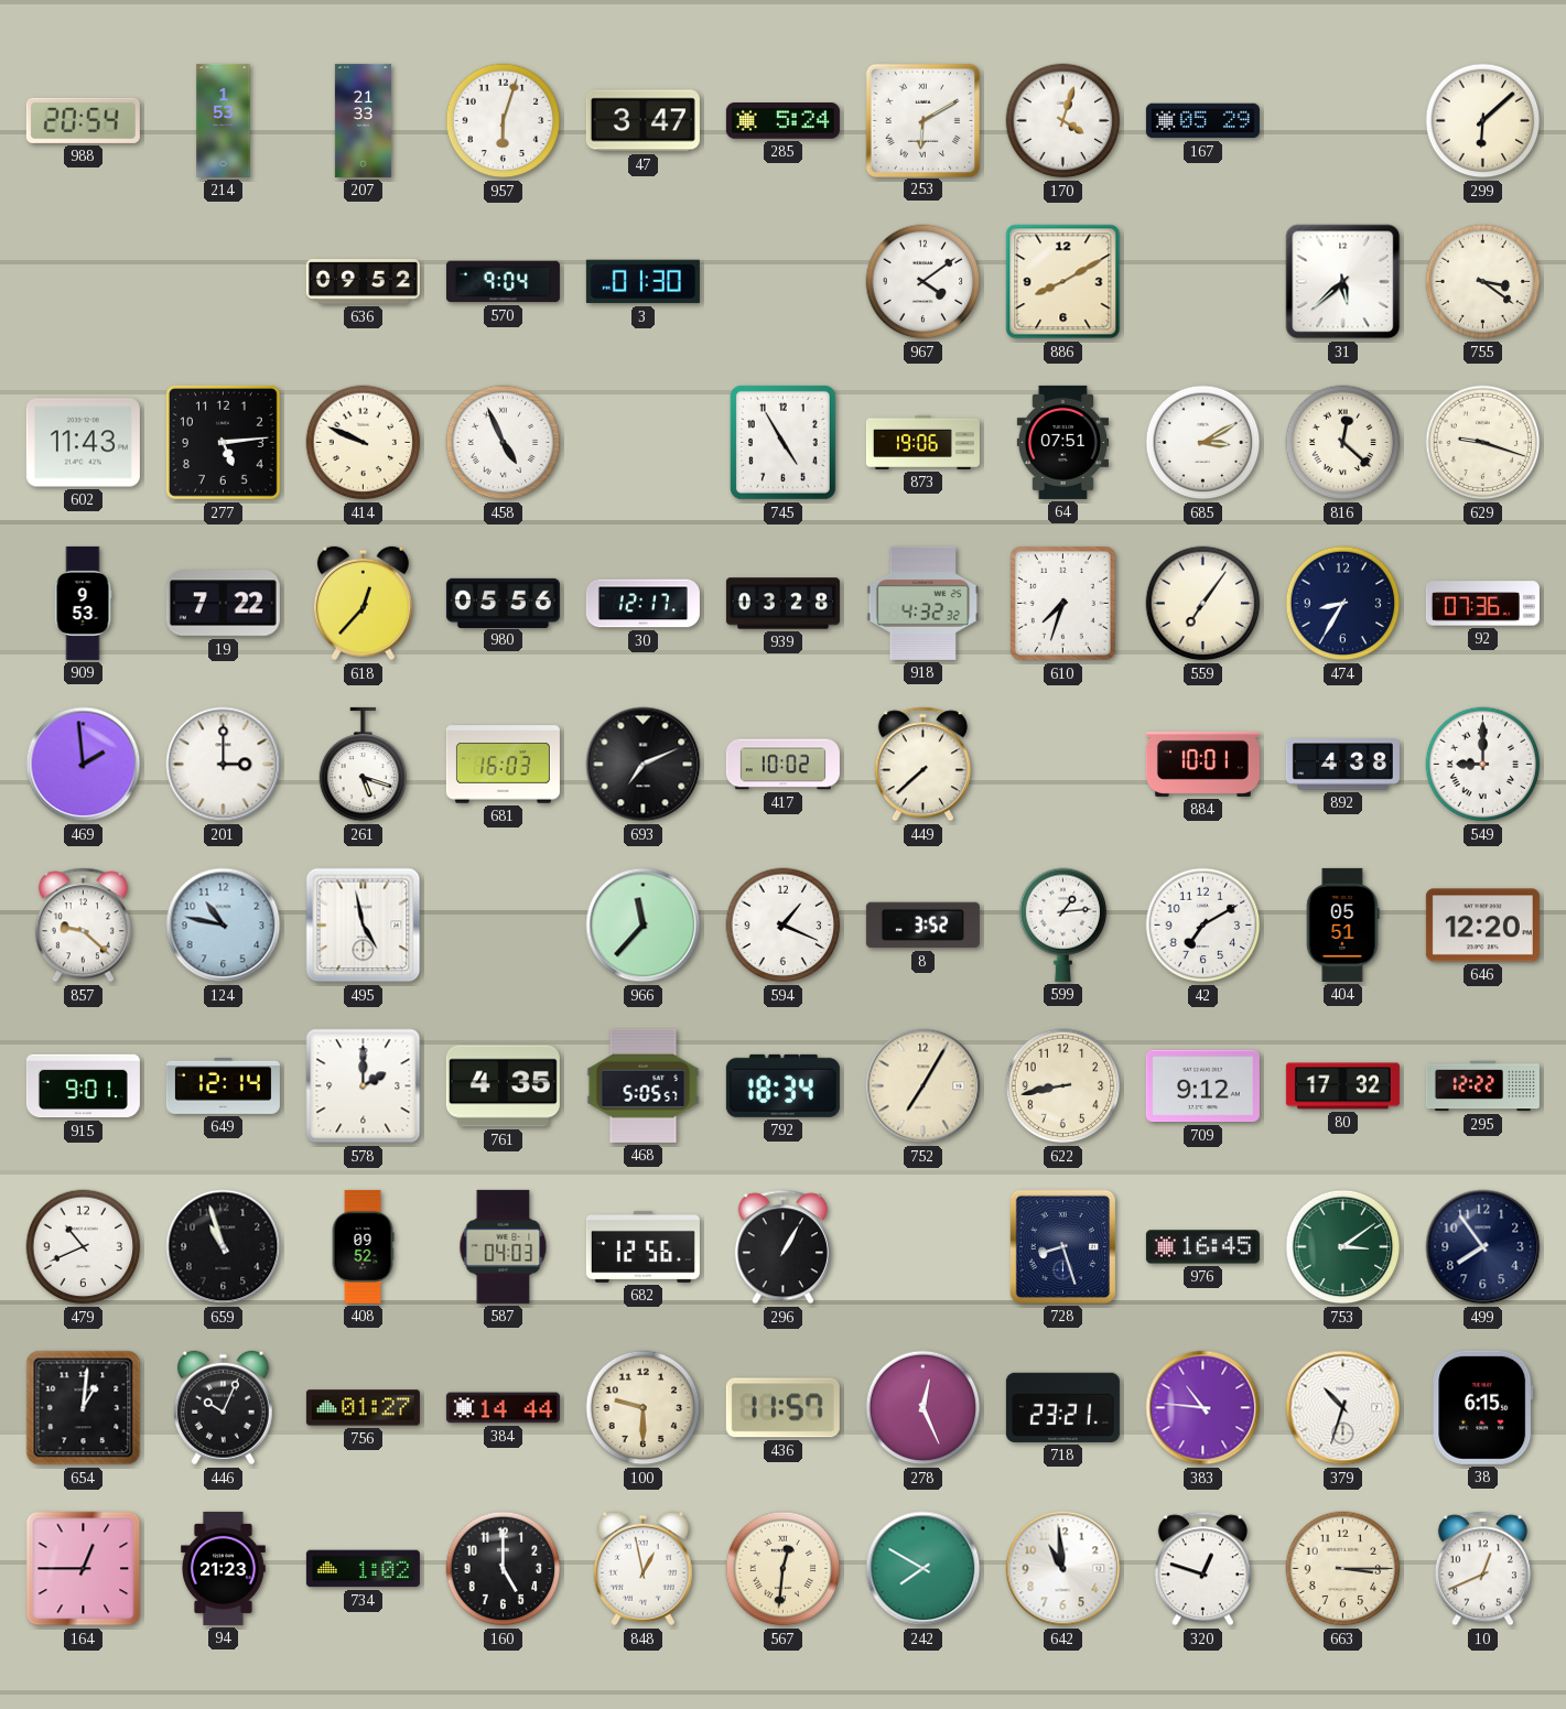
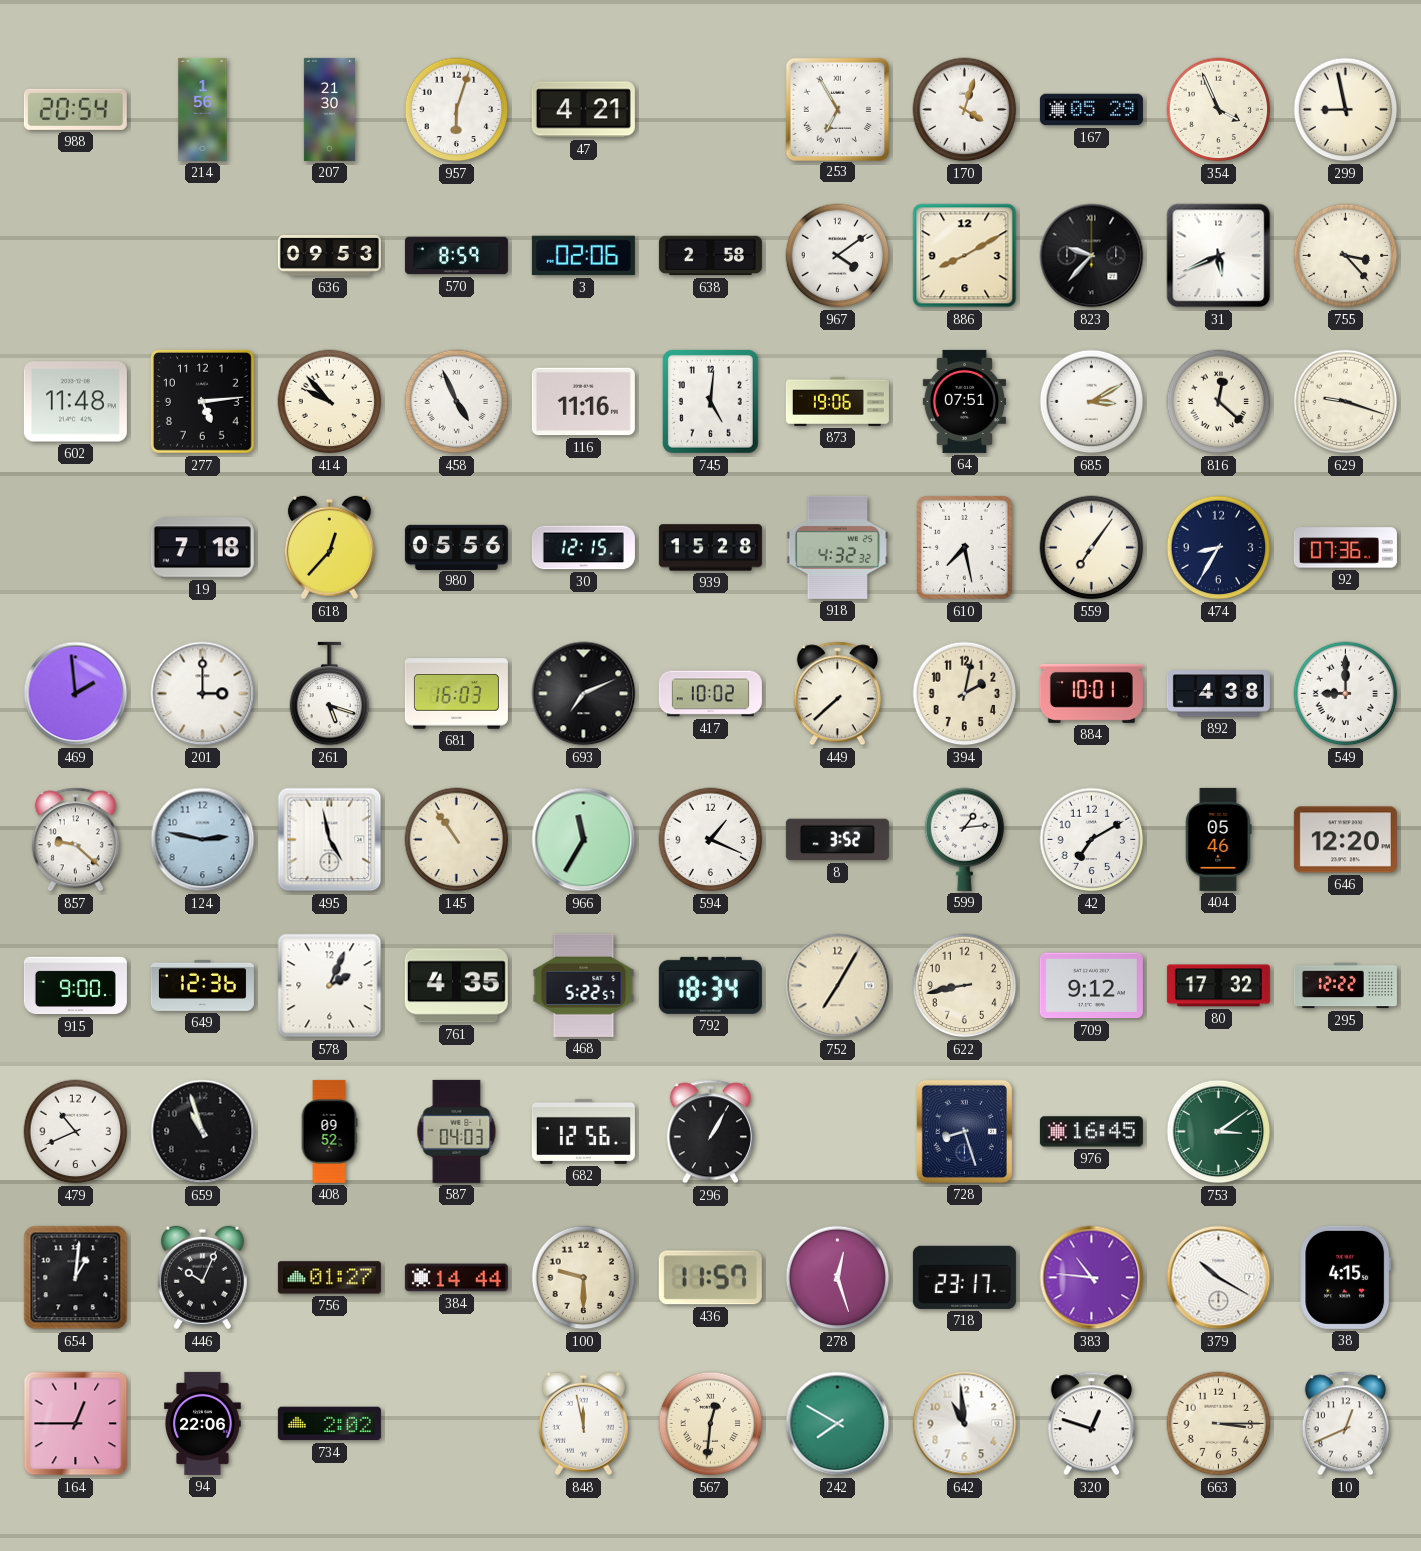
214: 1:53 -> 1:56
207: 21:33 -> 21:30
47: 3:47 -> 4:21
285: 5:24 -> none
253: 6:10 -> 6:55
354: none -> 3:56
299: 6:08 -> 8:58
636: 09:52 -> 09:53
570: 9:04 -> 8:59
3: 01:30 -> 02:06
638: none -> 2:58
823: none -> 9:37
31: 5:38 -> 5:41
755: 3:21 -> 3:23
602: 11:43 -> 11:48
414: 9:49 -> 9:53
116: none -> 11:16
745: 4:55 -> 5:01
909: 9:53 -> none
19: 7:22 -> 7:18
30: 12:17 -> 12:15
939: 03:28 -> 15:28
610: 7:33 -> 7:28
394: none -> 2:02
124: 10:47 -> 2:47
145: none -> 10:54
966: 11:37 -> 11:35
404: 05:51 -> 05:46
915: 9:01 -> 9:00
649: 12:14 -> 12:36
578: 2:00 -> 2:04
468: 5:05 -> 5:22
499: 7:54 -> none
278: 12:26 -> 12:27
718: 23:21 -> 23:17
379: 10:33 -> 10:20
38: 6:15 -> 4:15
94: 21:23 -> 22:06
734: 1:02 -> 2:02
160: 5:00 -> none
848: 12:58 -> 11:58
